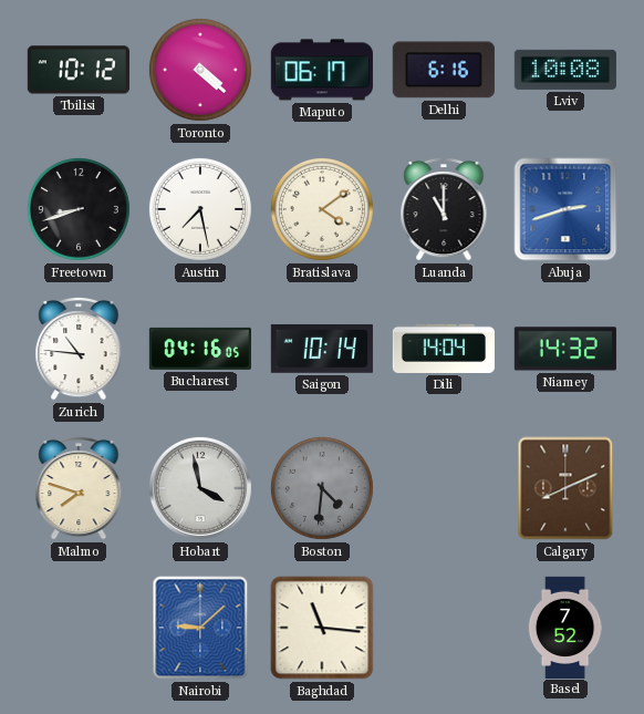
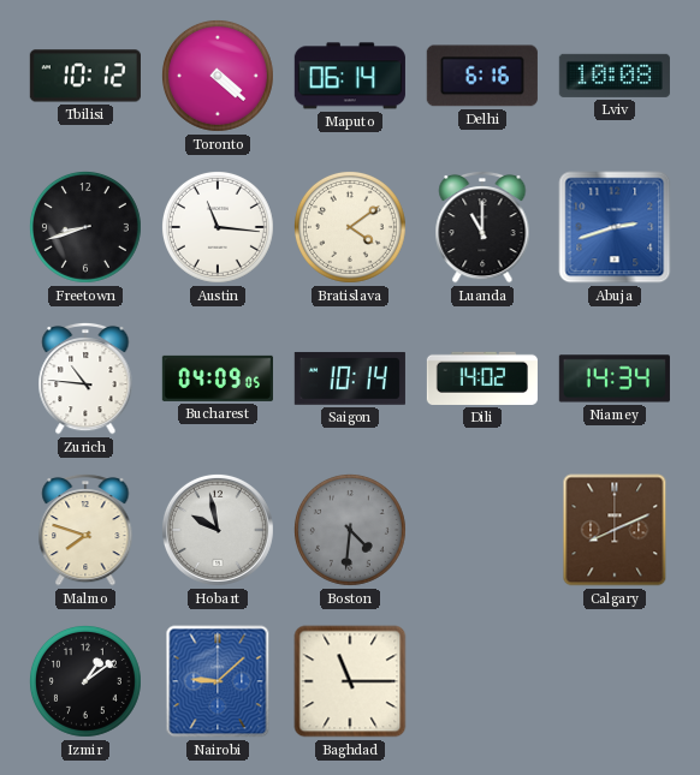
Maputo: 06:17 -> 06:14
Austin: 7:28 -> 11:16
Bucharest: 04:16 -> 04:09
Dili: 14:04 -> 14:02
Niamey: 14:32 -> 14:34
Hobart: 3:58 -> 9:58
Izmir: none -> 1:09
Baghdad: 11:16 -> 11:15
Basel: 7:52 -> none
